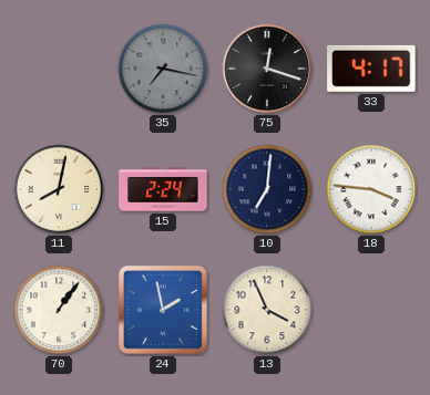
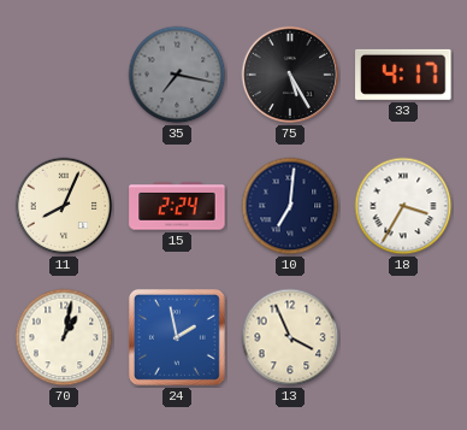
75: 12:18 -> 5:25
11: 8:02 -> 8:04
18: 3:46 -> 3:35
70: 1:06 -> 1:02
